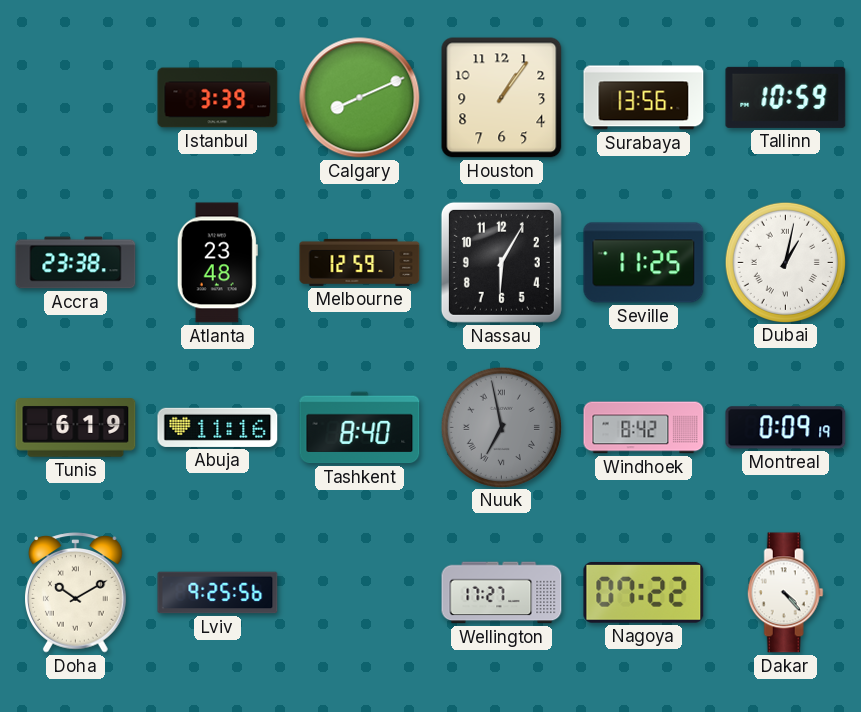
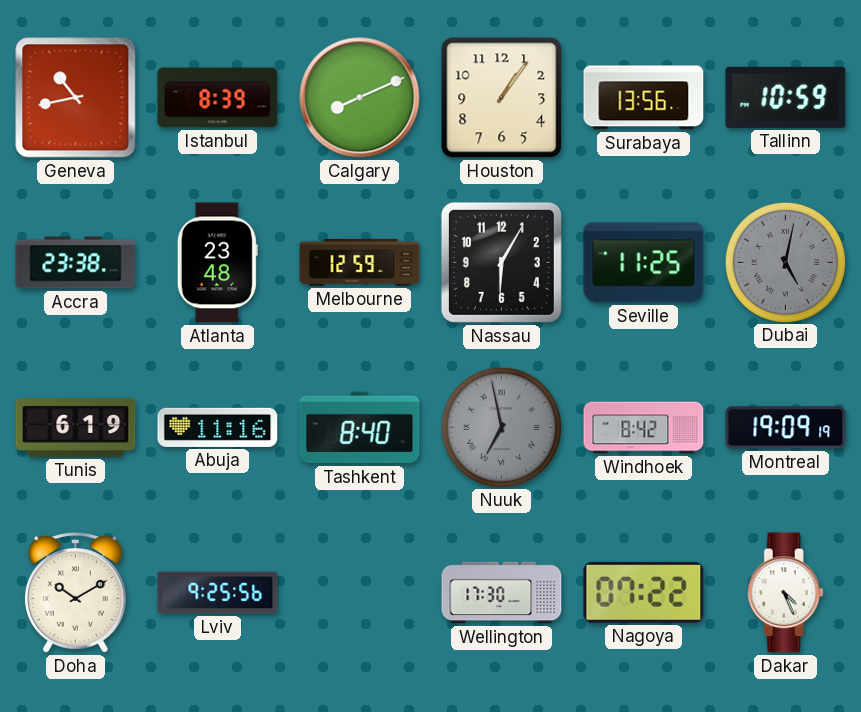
Geneva: none -> 10:43
Istanbul: 3:39 -> 8:39
Dubai: 1:02 -> 5:02
Dubai dial: white -> grey
Montreal: 0:09 -> 19:09
Wellington: 17:27 -> 17:30
Dakar: 4:23 -> 4:26
